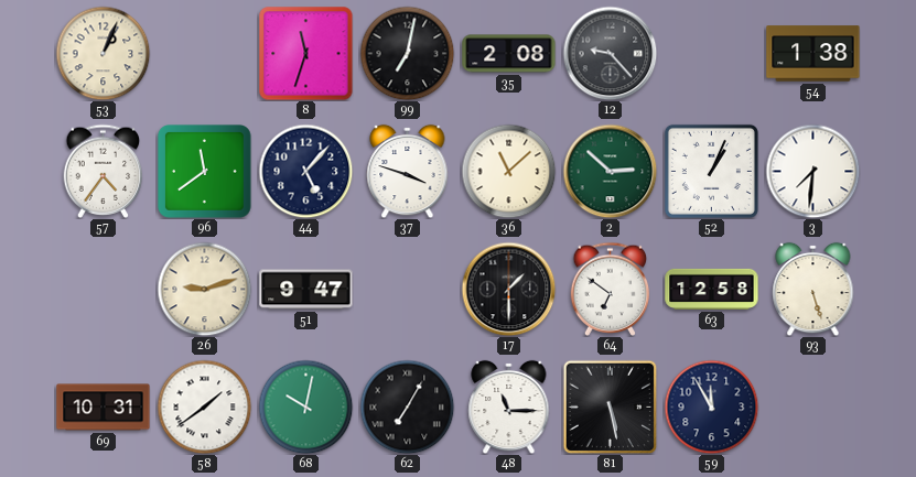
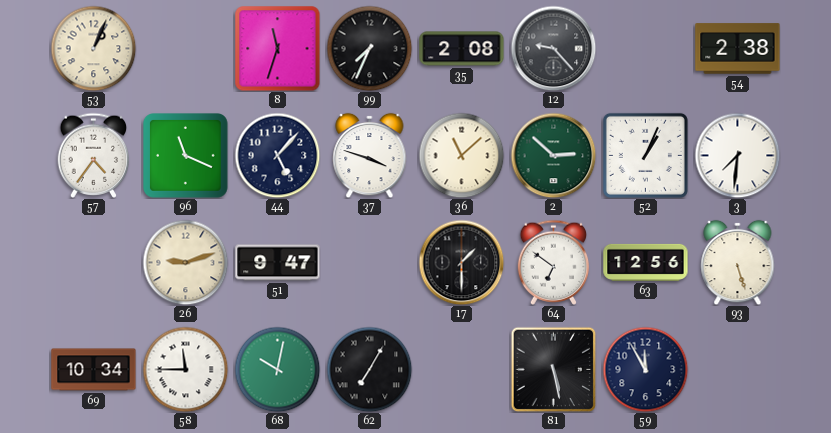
99: 7:02 -> 7:34
54: 1:38 -> 2:38
96: 11:39 -> 11:19
63: 12:58 -> 12:56
69: 10:31 -> 10:34
58: 1:39 -> 11:45
48: 11:15 -> none
